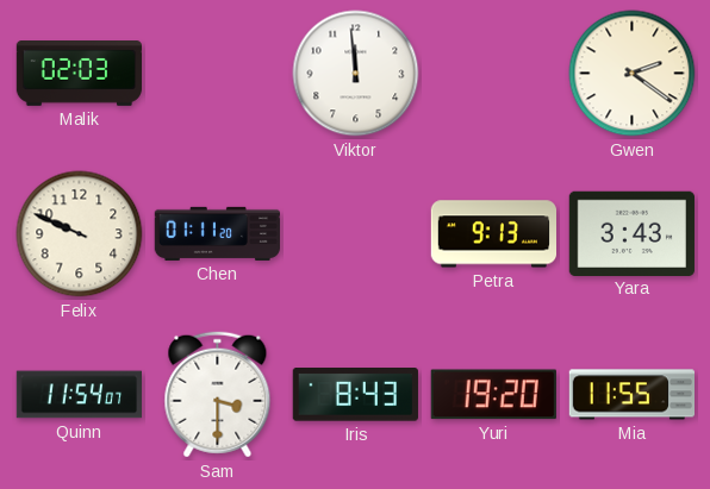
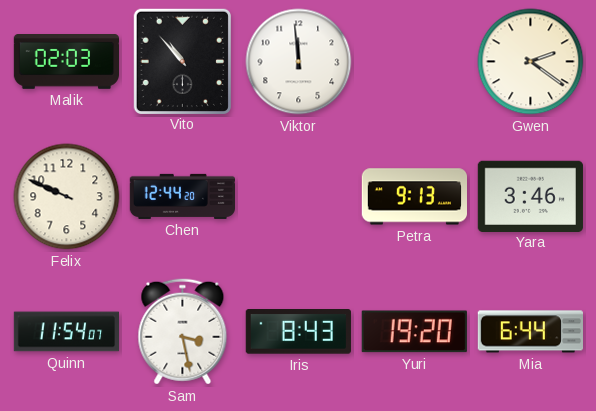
Vito: none -> 10:53
Chen: 01:11 -> 12:44
Yara: 3:43 -> 3:46
Sam: 3:30 -> 3:28
Mia: 11:55 -> 6:44
